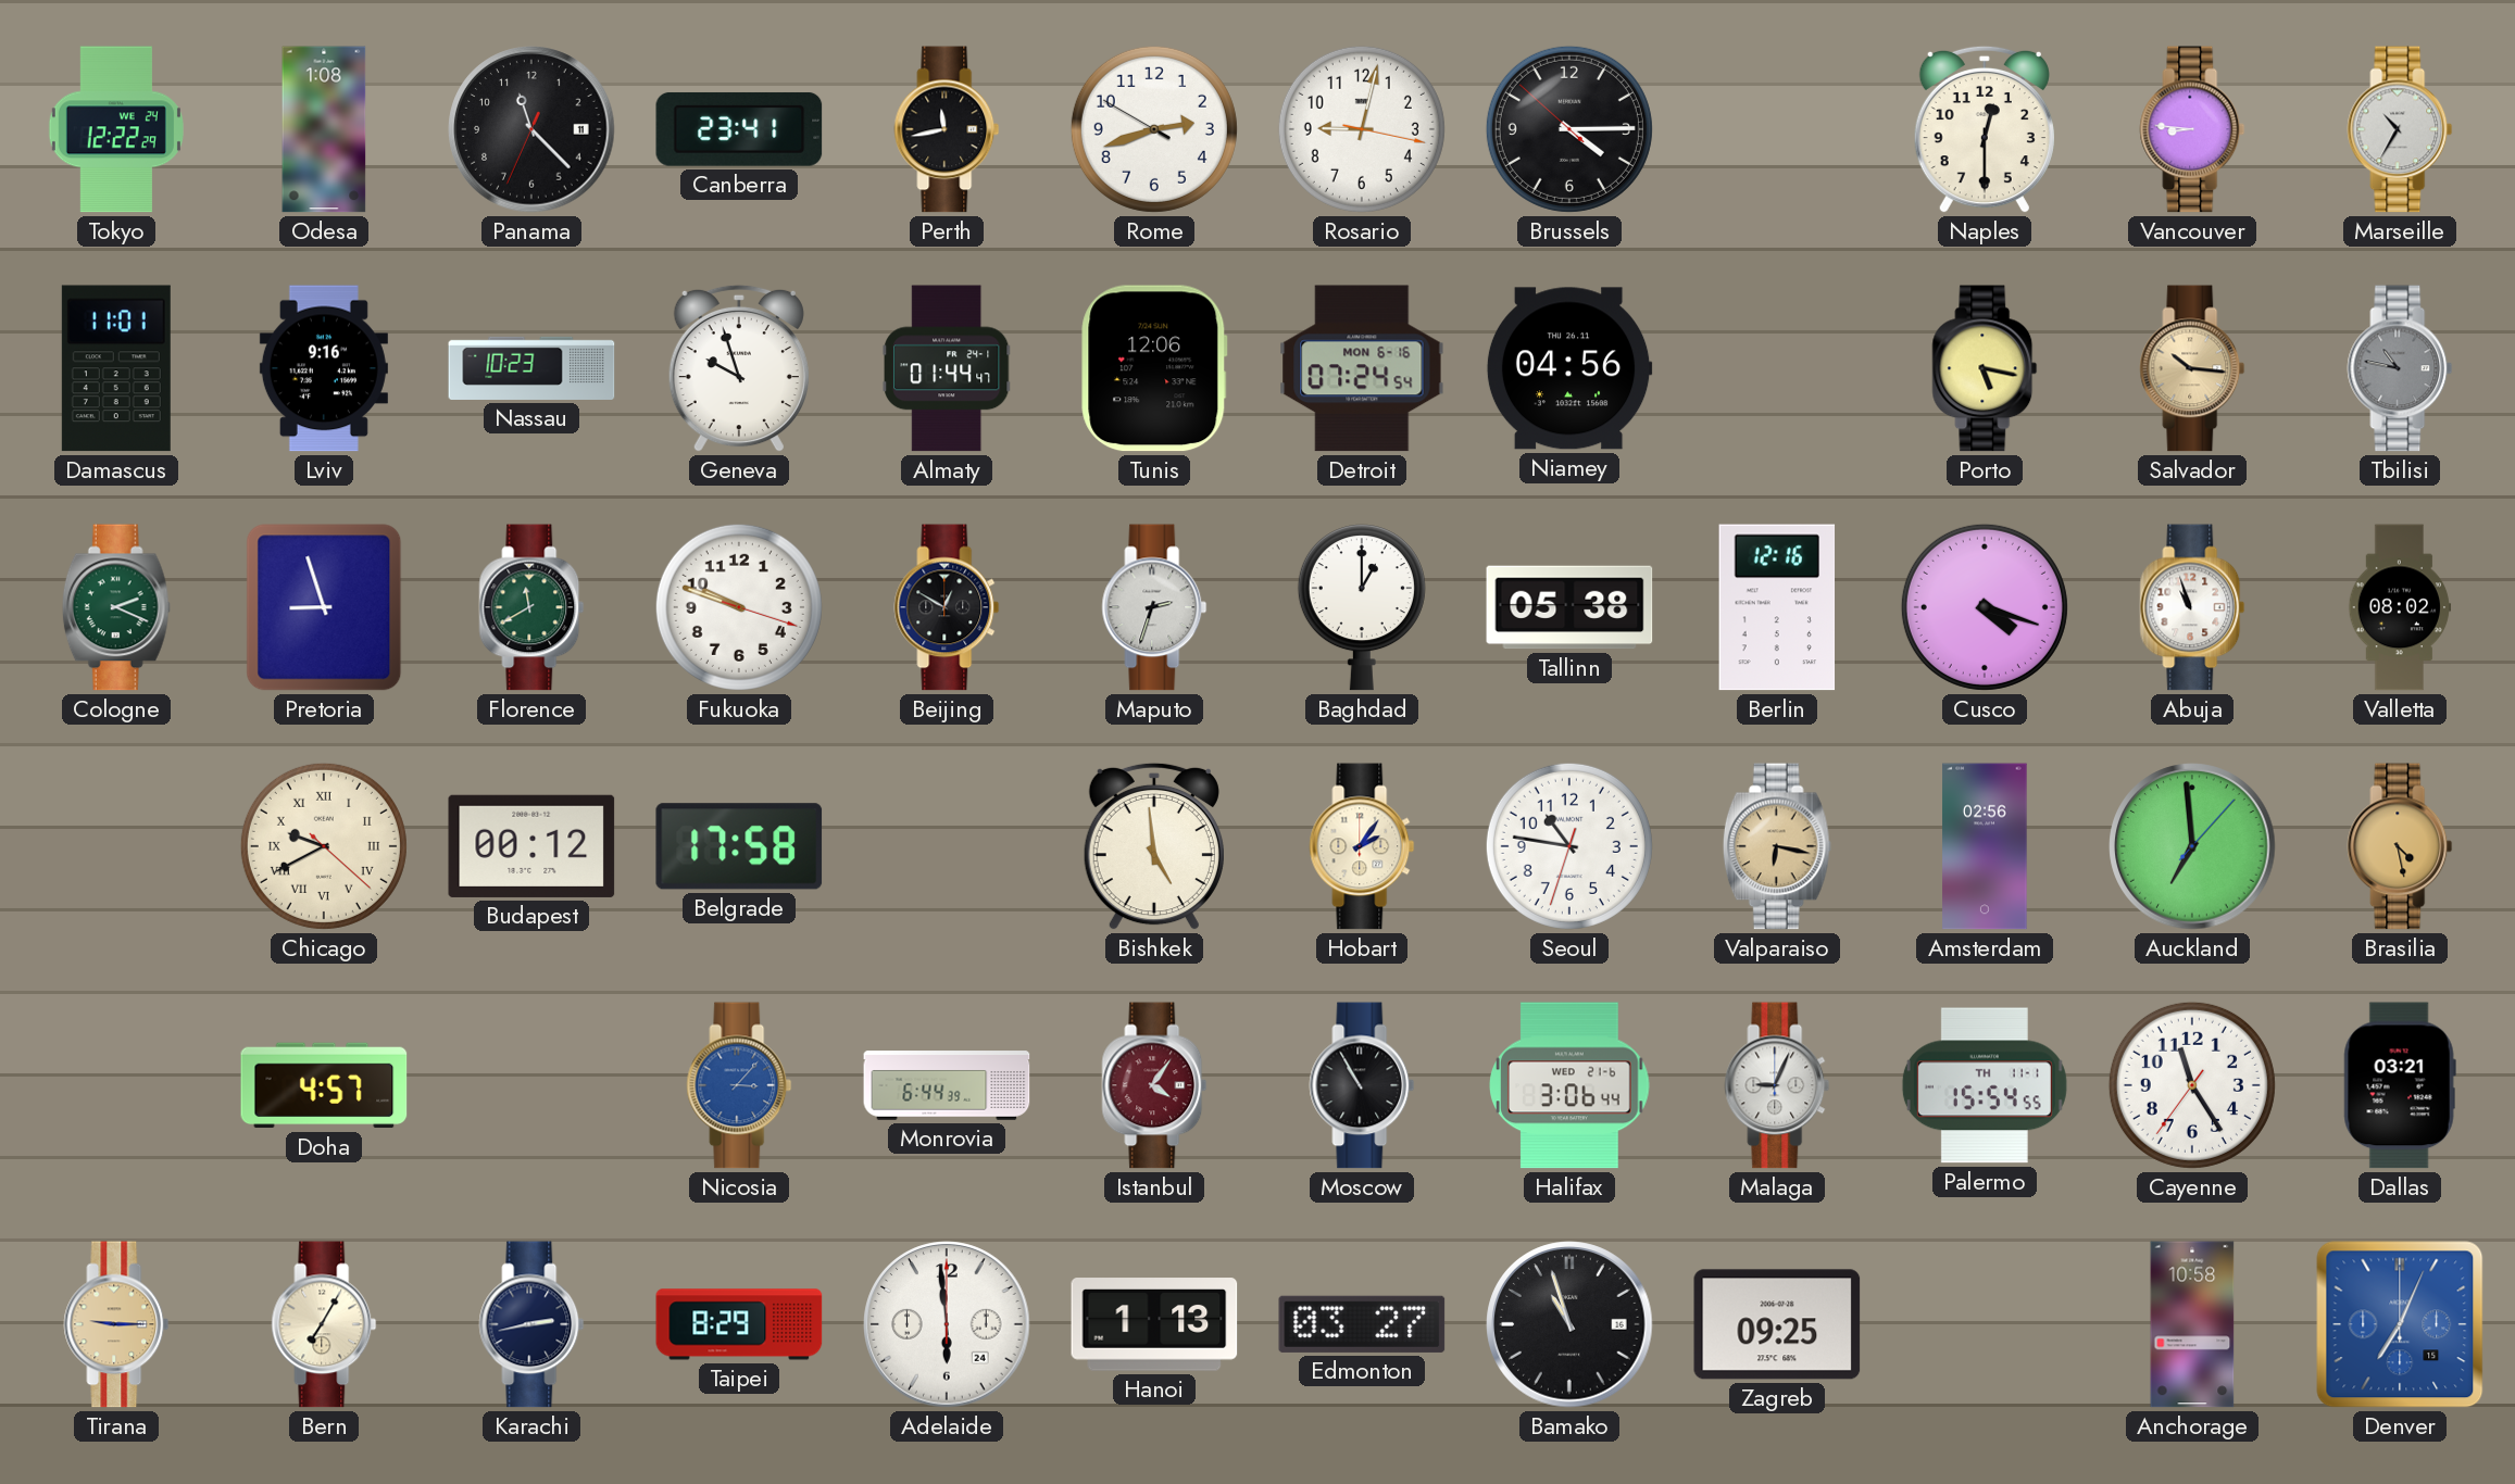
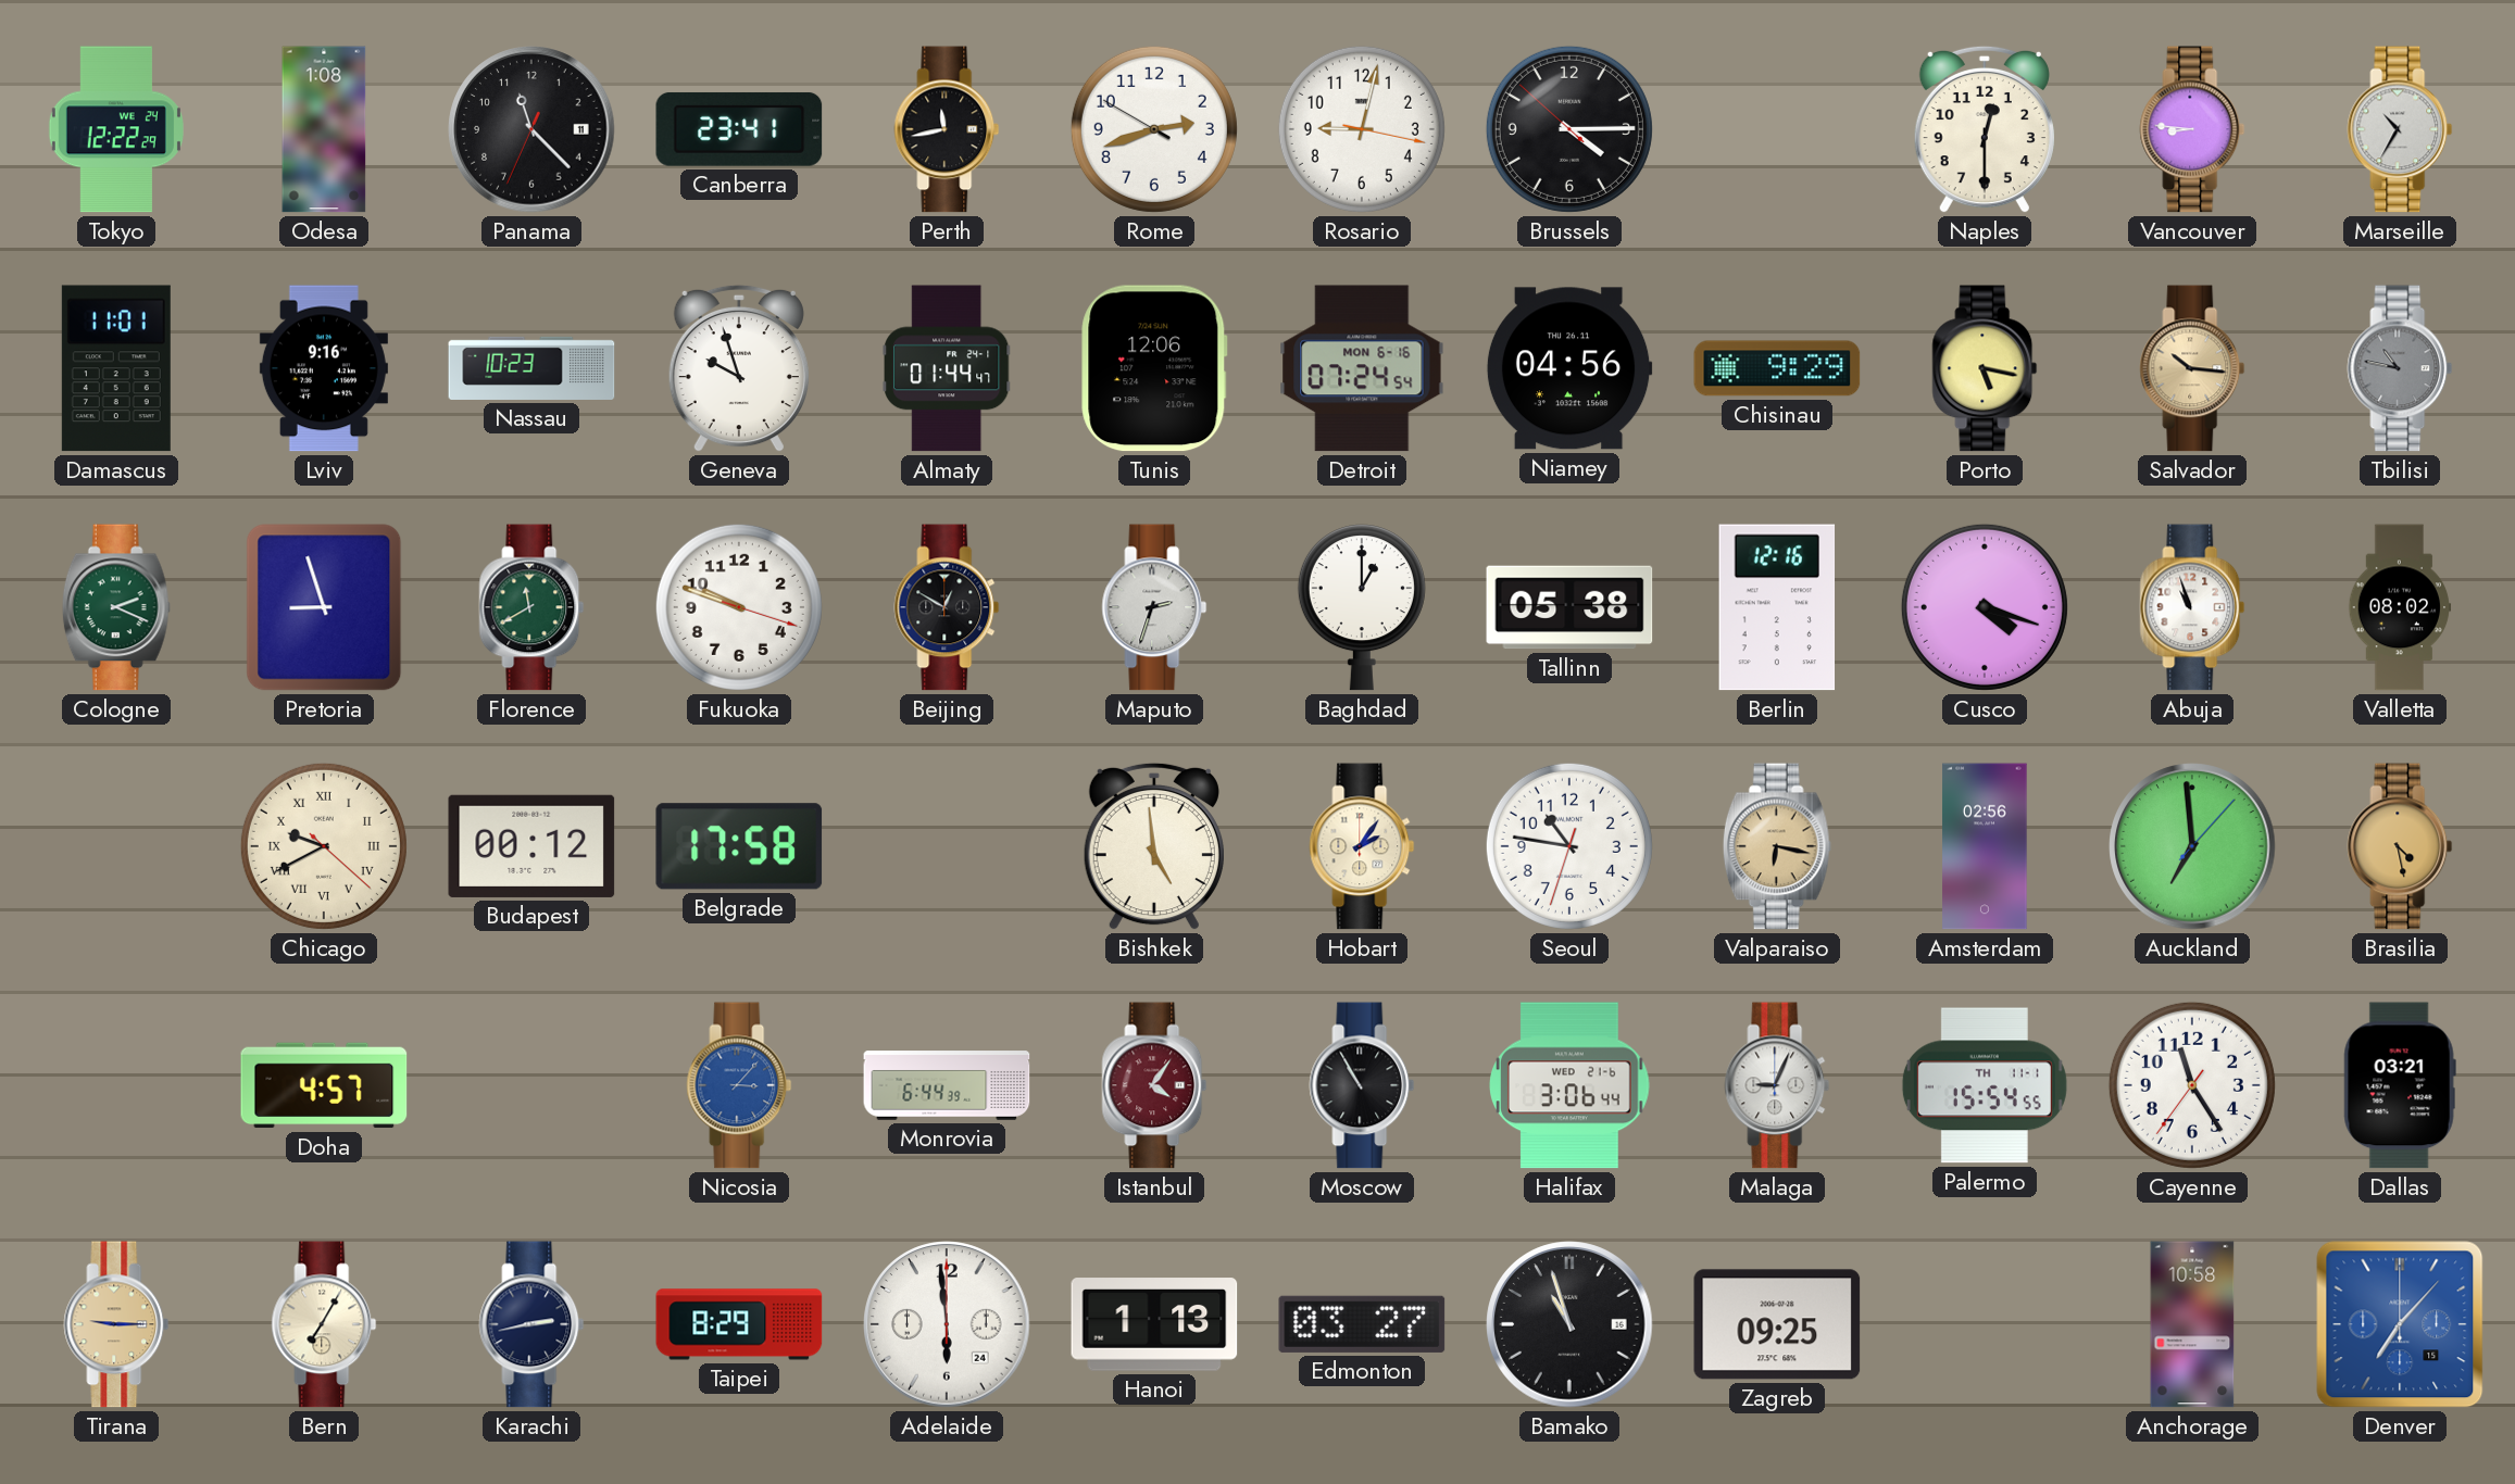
Chisinau: none -> 9:29
Denver: 7:04 -> 7:07
